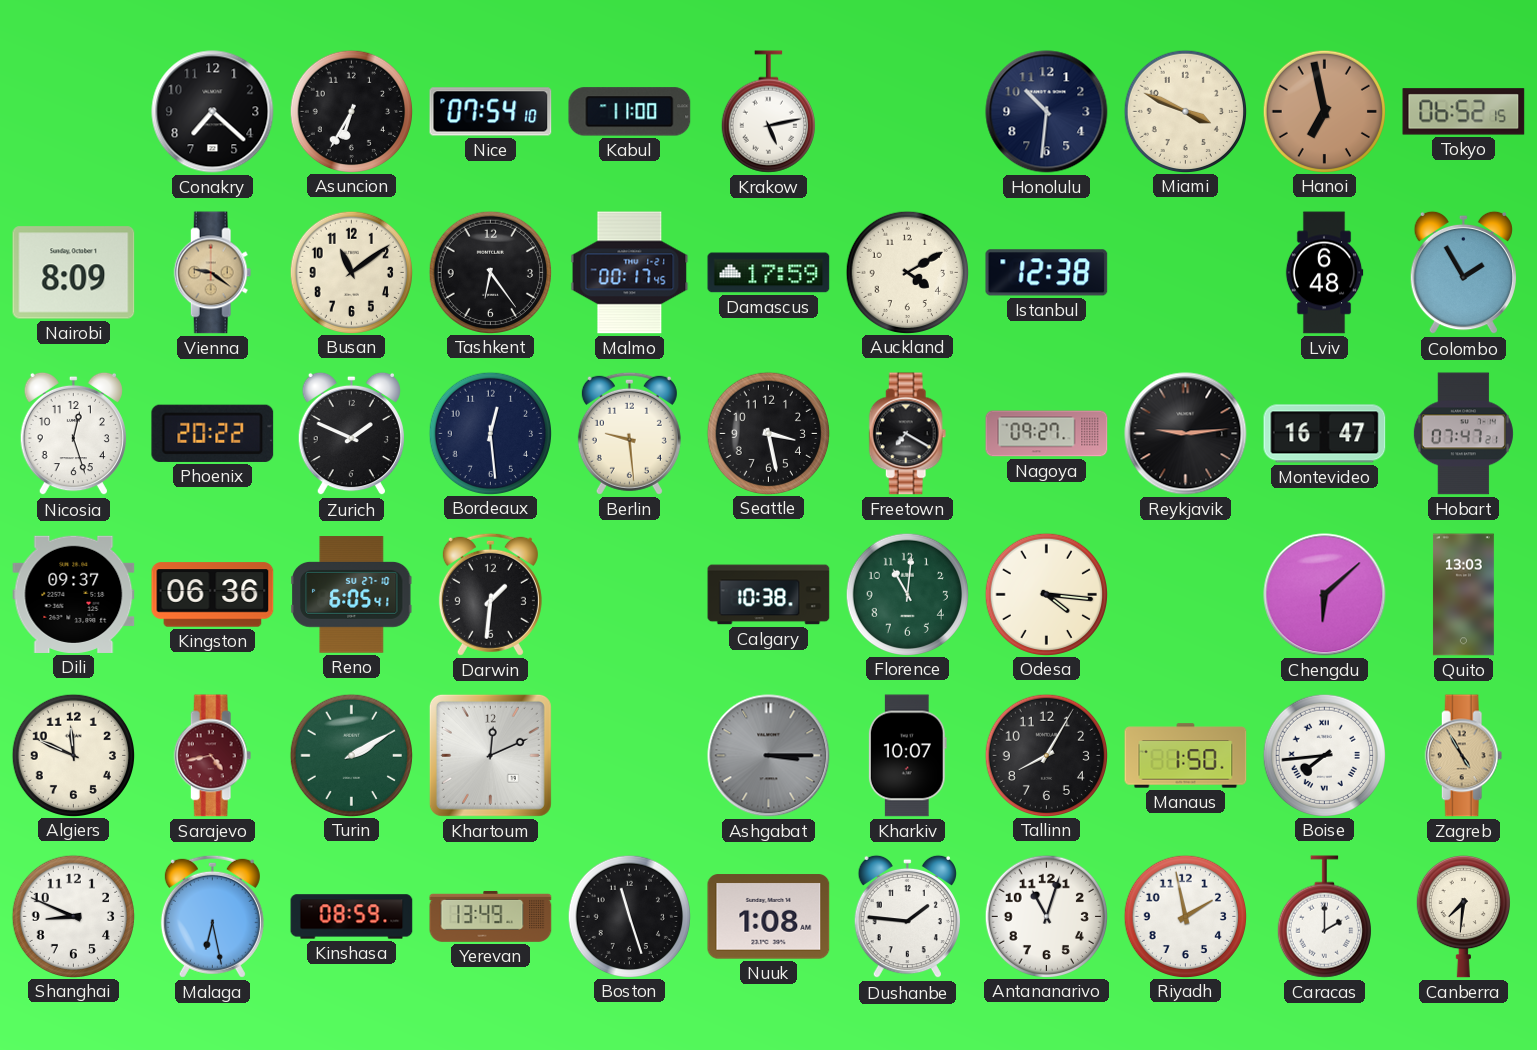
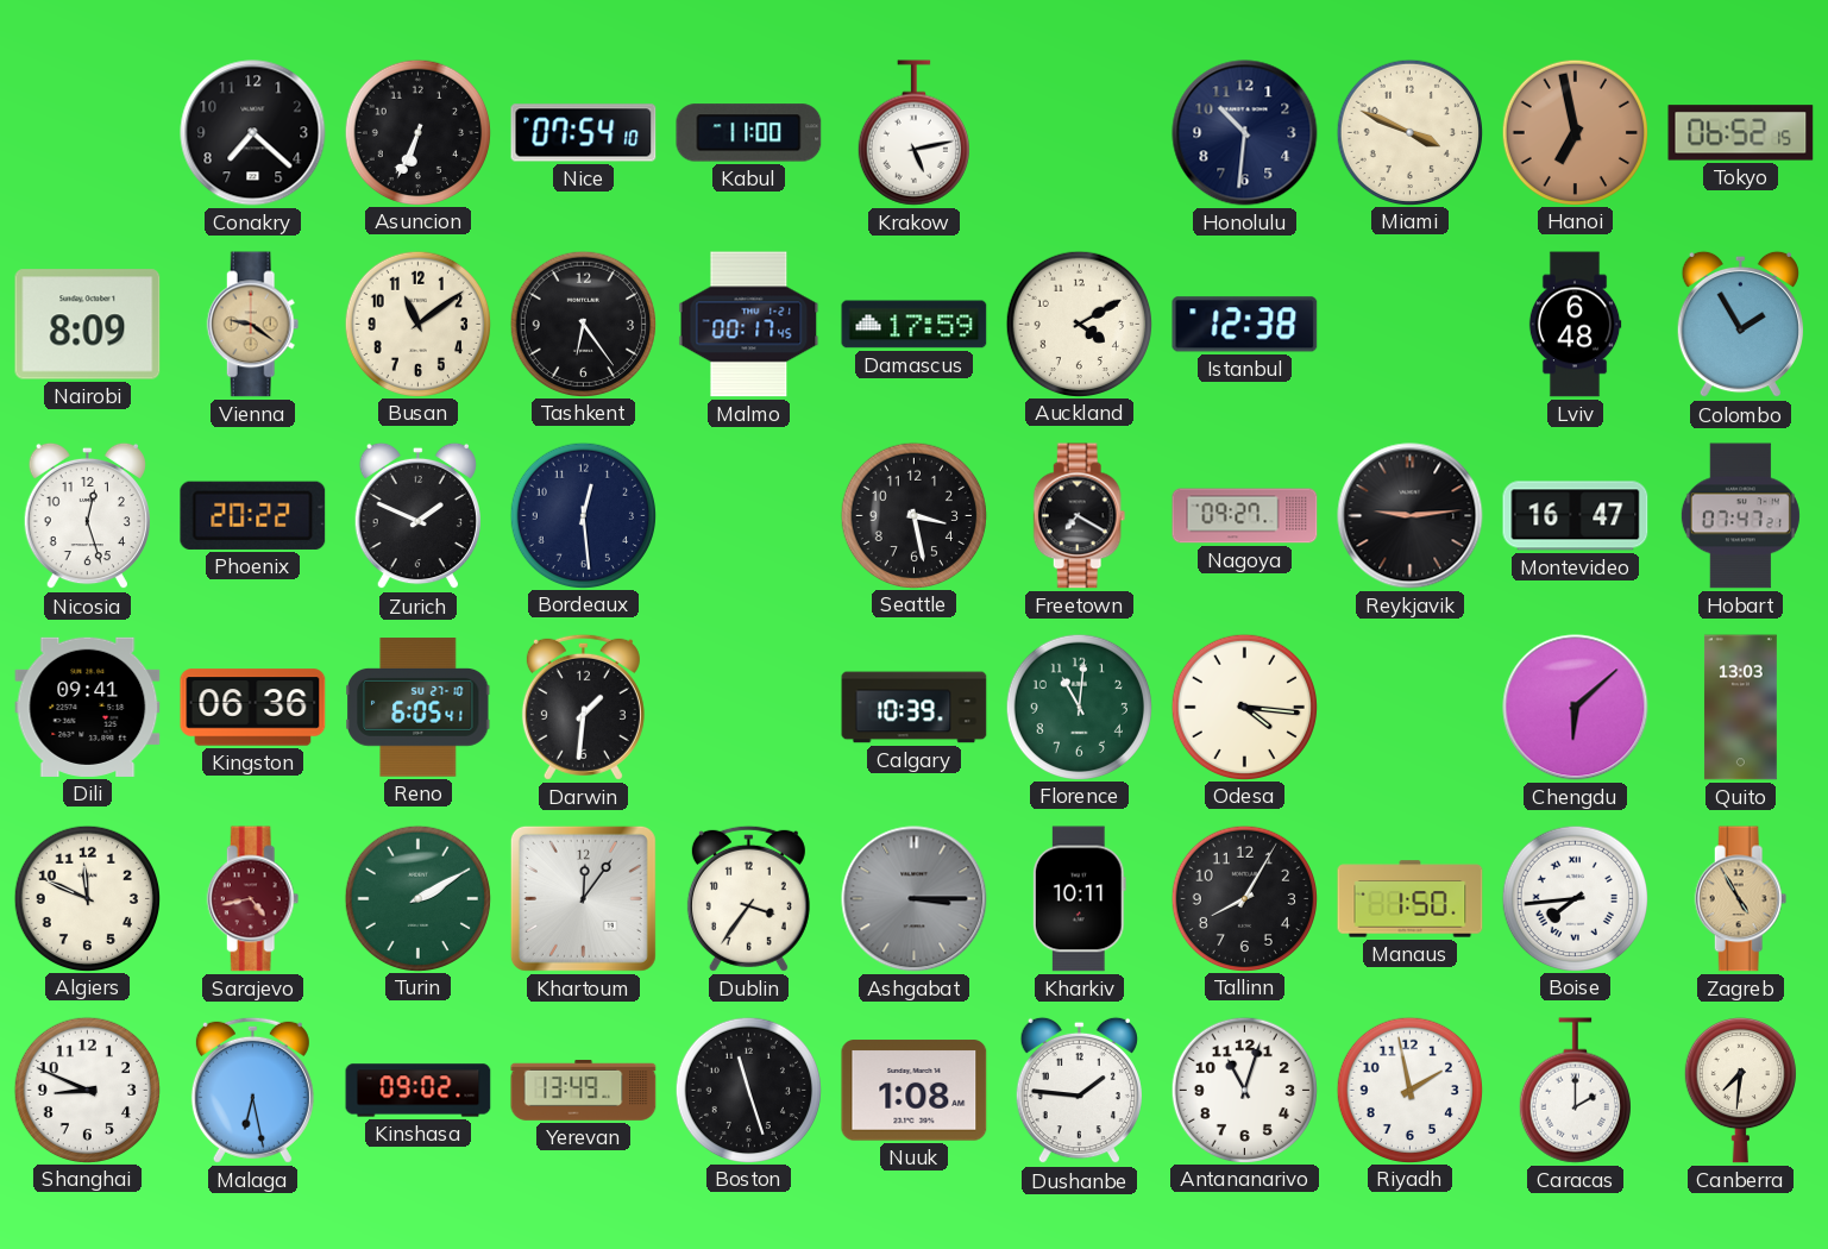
Asuncion: 6:35 -> 6:34
Berlin: 9:29 -> none
Dili: 09:37 -> 09:41
Calgary: 10:38 -> 10:39
Khartoum: 12:11 -> 12:06
Dublin: none -> 3:36
Kharkiv: 10:07 -> 10:11
Kinshasa: 08:59 -> 09:02
